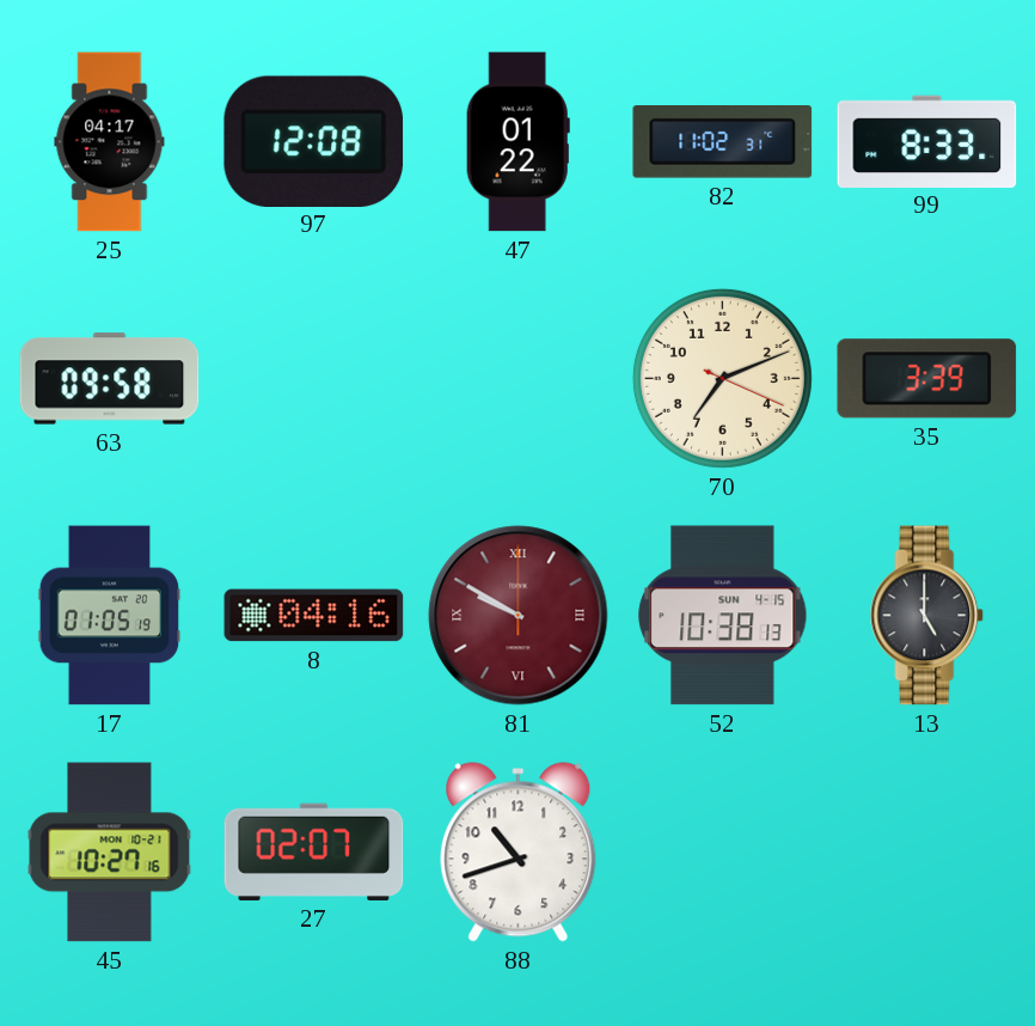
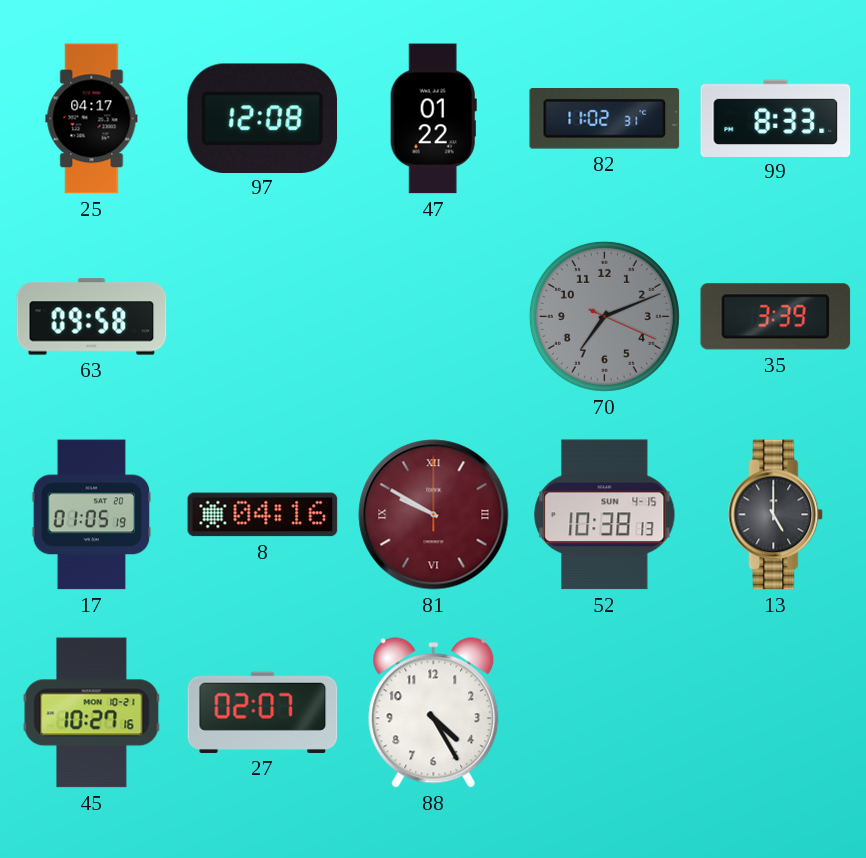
70 dial: cream -> grey
88: 10:42 -> 4:25
